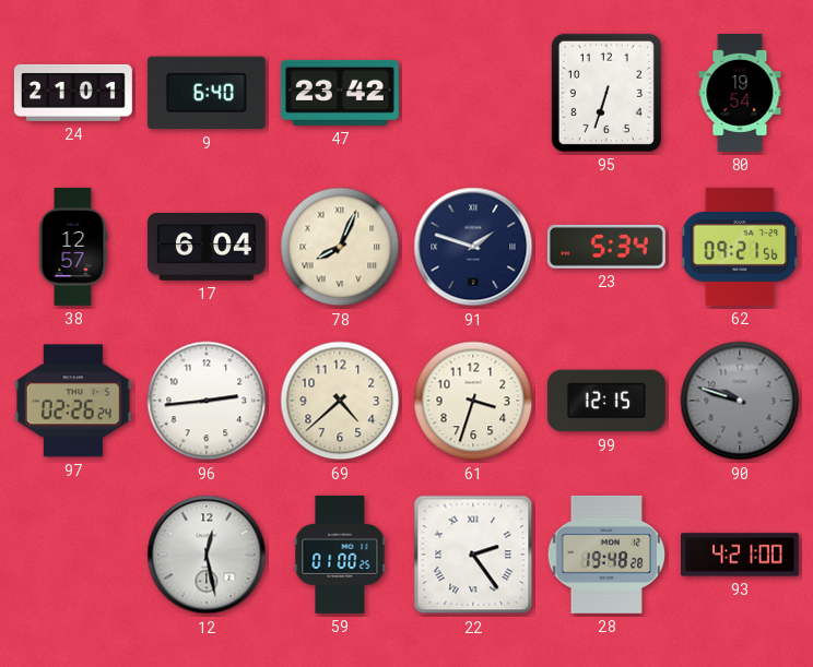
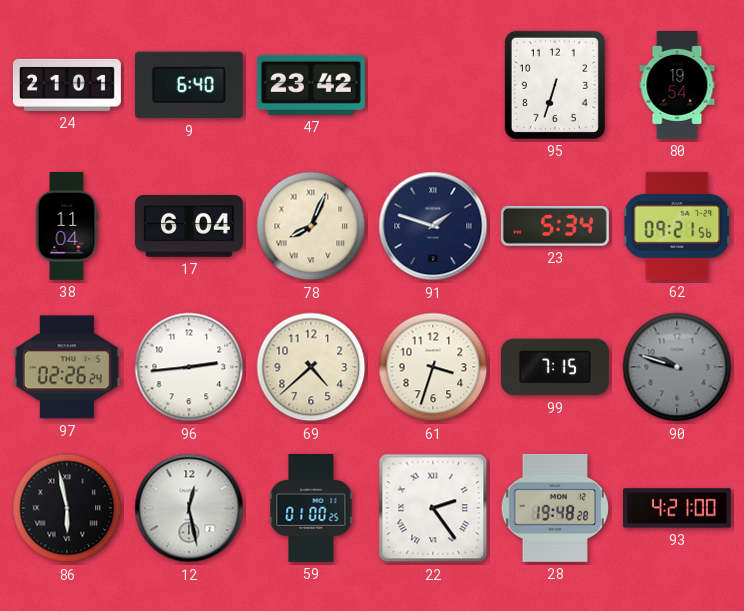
38: 12:57 -> 11:04
99: 12:15 -> 7:15
86: none -> 5:58
